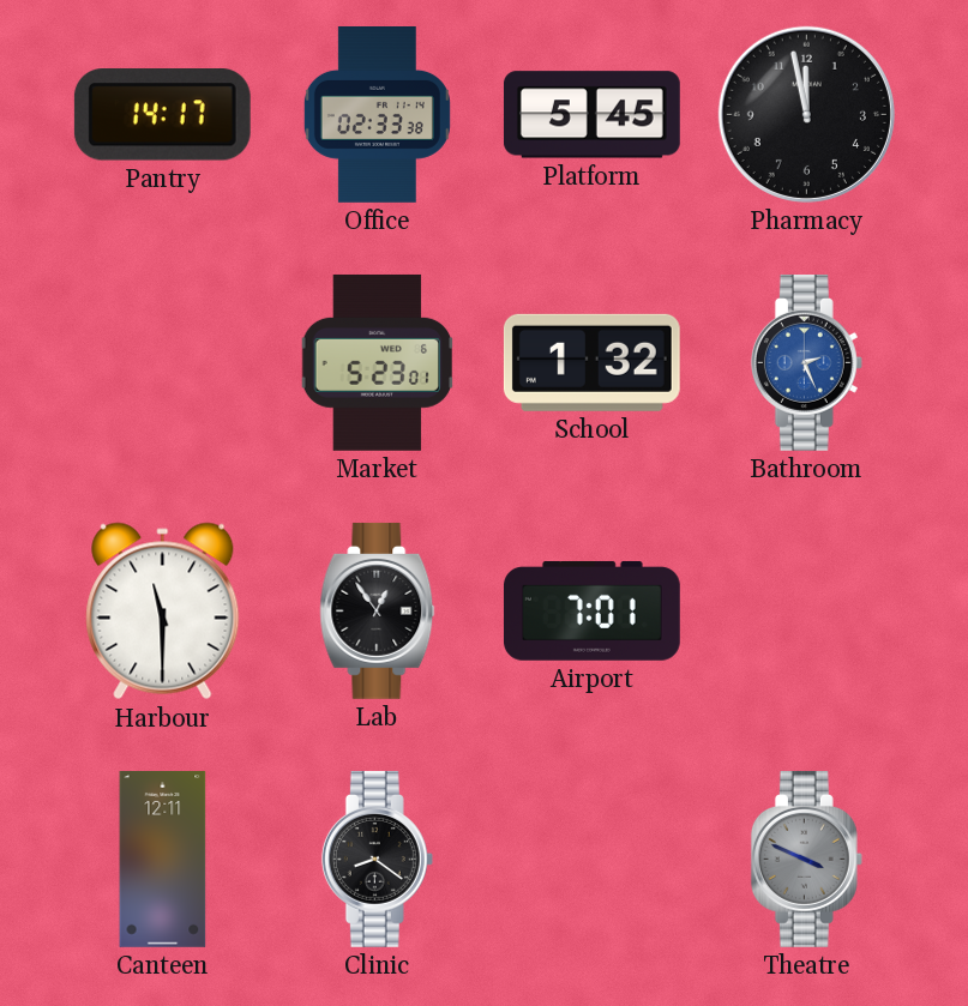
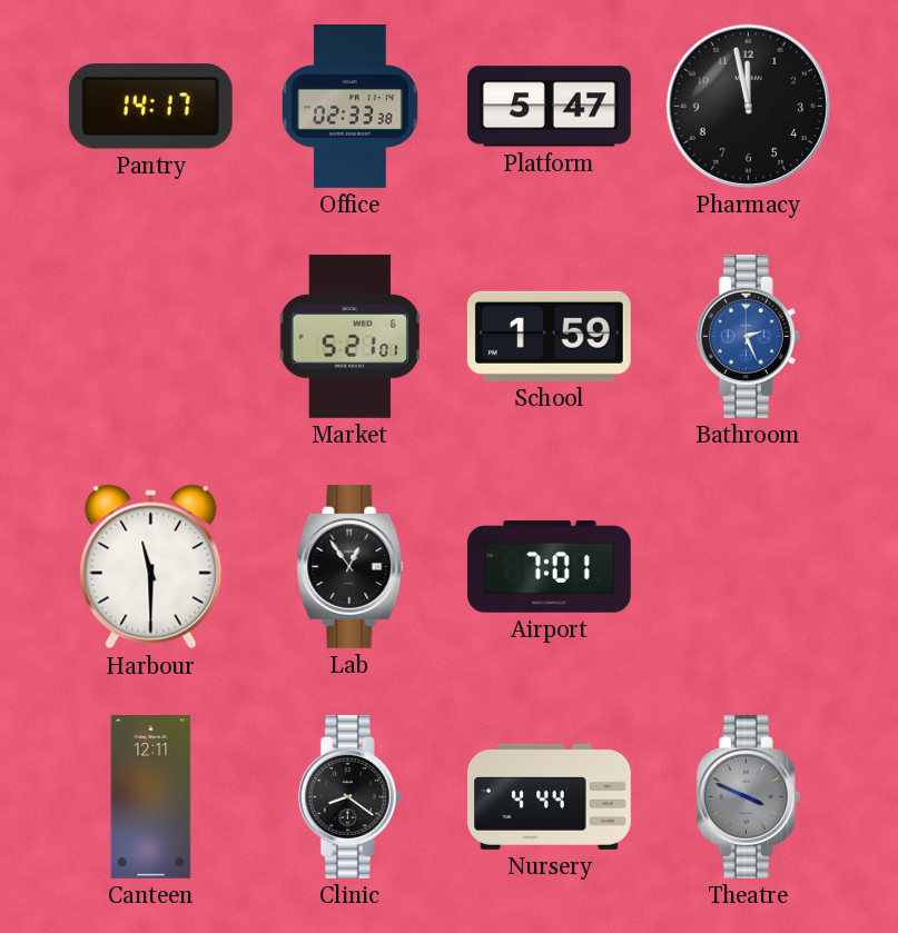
Platform: 5:45 -> 5:47
Market: 5:23 -> 5:21
School: 1:32 -> 1:59
Nursery: none -> 4:44
